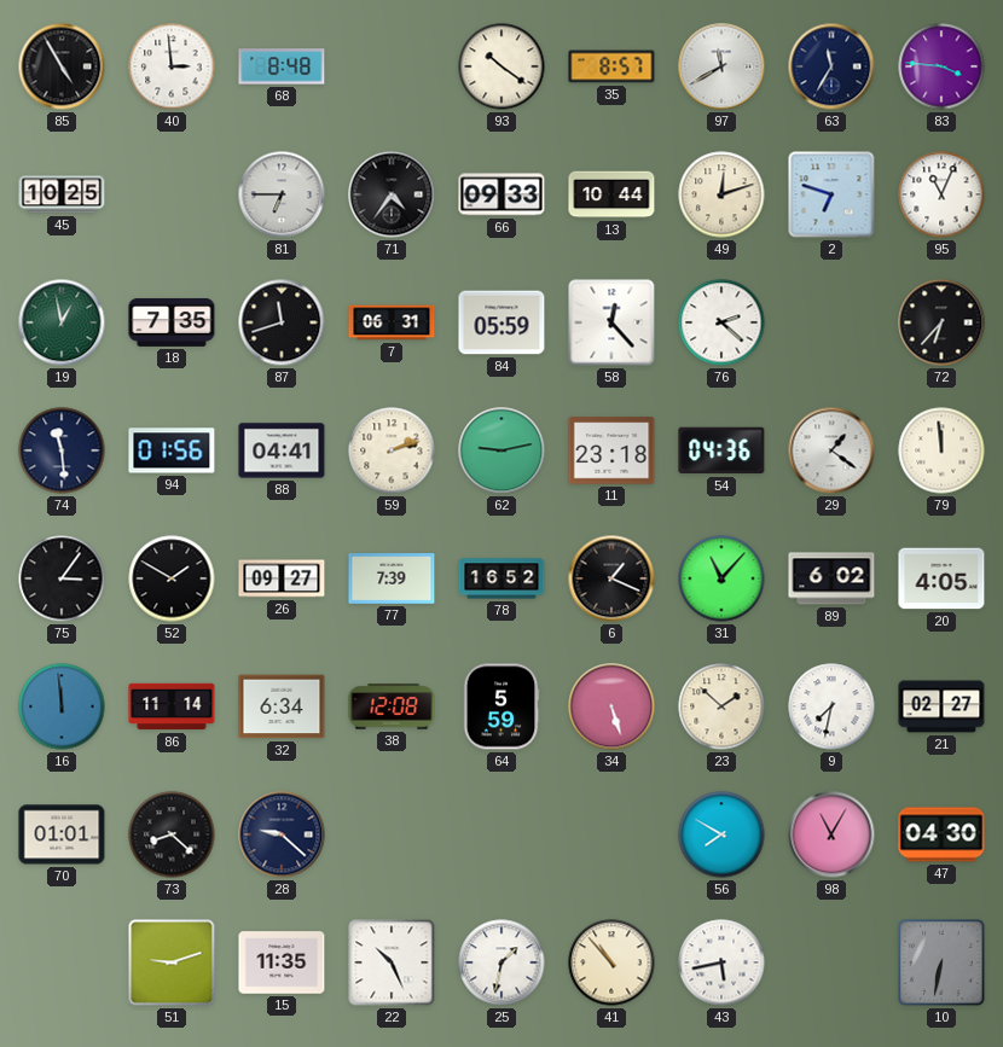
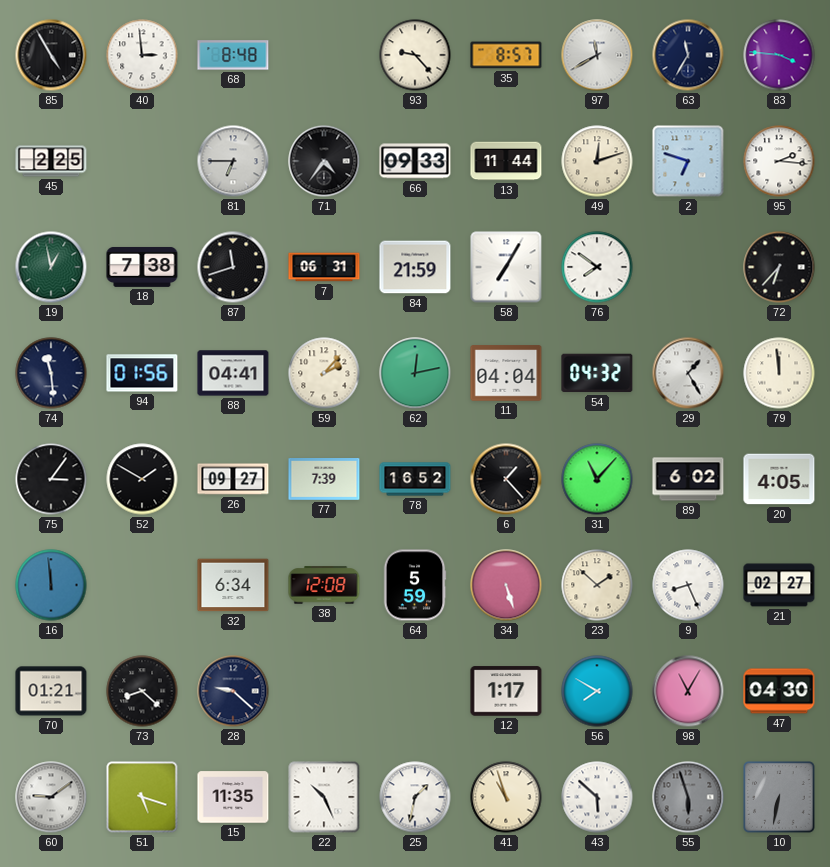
93: 10:21 -> 9:23
45: 10:25 -> 2:25
13: 10:44 -> 11:44
95: 11:04 -> 2:16
18: 7:35 -> 7:38
84: 05:59 -> 21:59
58: 12:23 -> 7:05
76: 2:22 -> 7:51
59: 2:12 -> 2:07
62: 9:13 -> 12:13
11: 23:18 -> 04:04
54: 04:36 -> 04:32
29: 1:21 -> 1:25
6: 1:19 -> 1:23
86: 11:14 -> none
9: 7:32 -> 8:26
70: 01:01 -> 01:21
12: none -> 1:17
60: none -> 9:09
51: 9:12 -> 5:18
41: 10:53 -> 10:57
43: 5:43 -> 5:52
55: none -> 5:57
